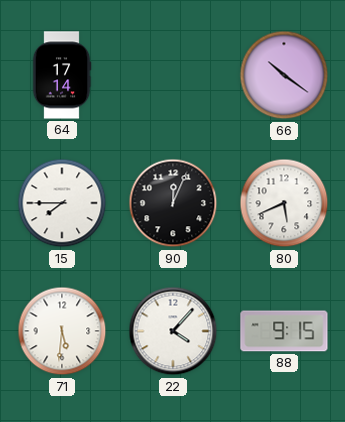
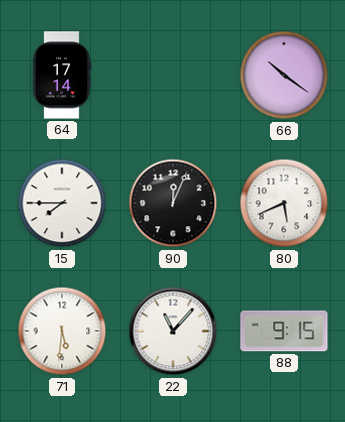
22: 4:07 -> 11:07
